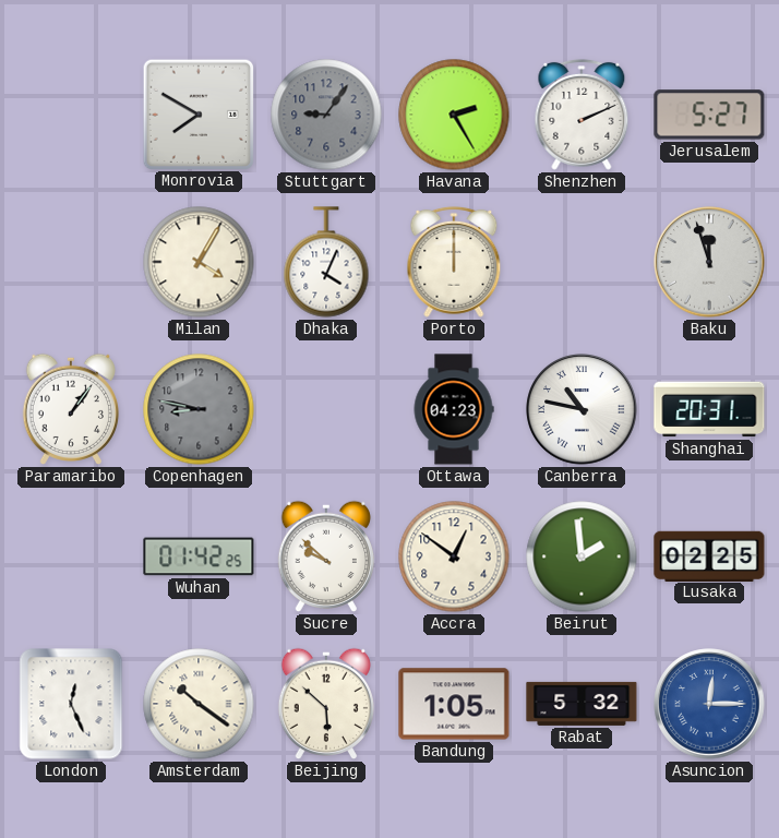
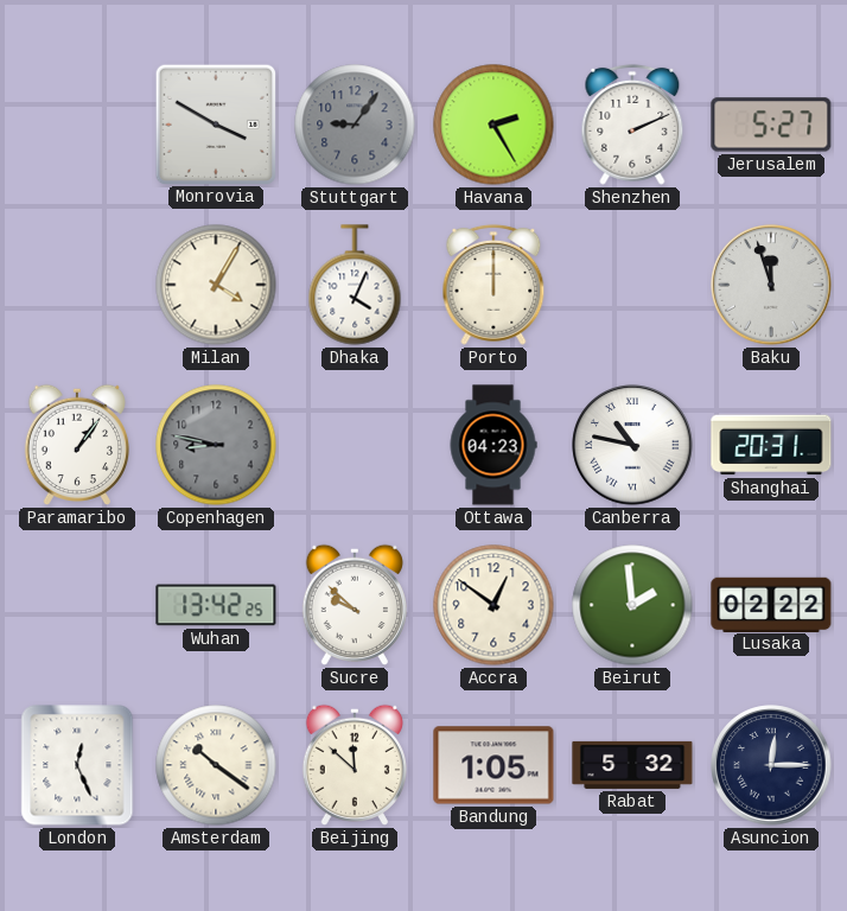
Monrovia: 7:50 -> 3:50
Wuhan: 01:42 -> 13:42
Lusaka: 02:25 -> 02:22
Beijing: 5:52 -> 11:52
Asuncion dial: blue -> navy
